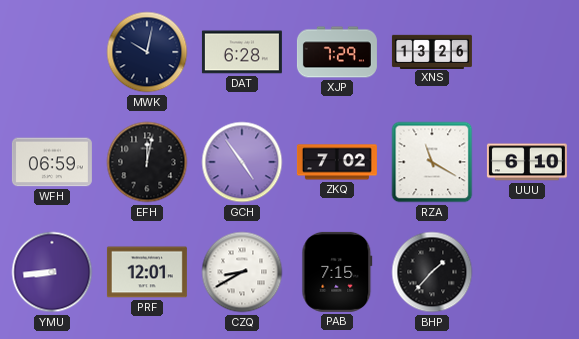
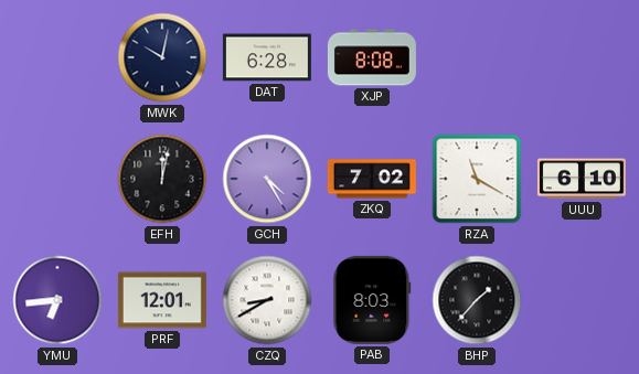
XJP: 7:29 -> 8:08
XNS: 13:26 -> none
WFH: 06:59 -> none
GCH: 4:54 -> 4:25
YMU: 8:44 -> 6:44
PAB: 7:15 -> 8:03
